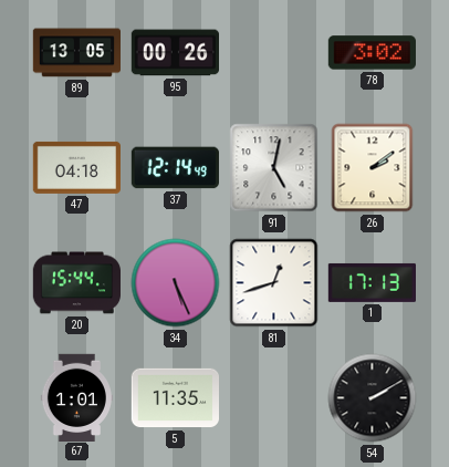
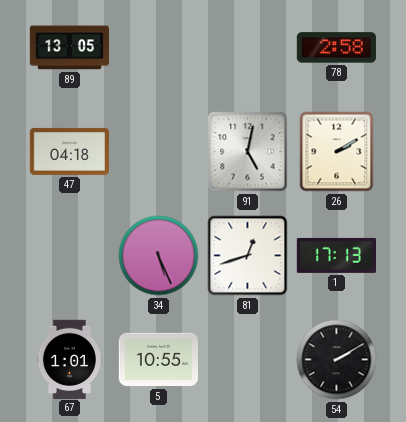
95: 00:26 -> none
78: 3:02 -> 2:58
37: 12:14 -> none
26: 2:09 -> 2:10
20: 15:44 -> none
5: 11:35 -> 10:55
